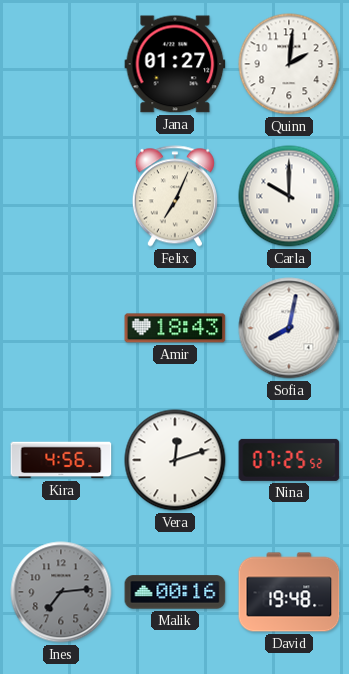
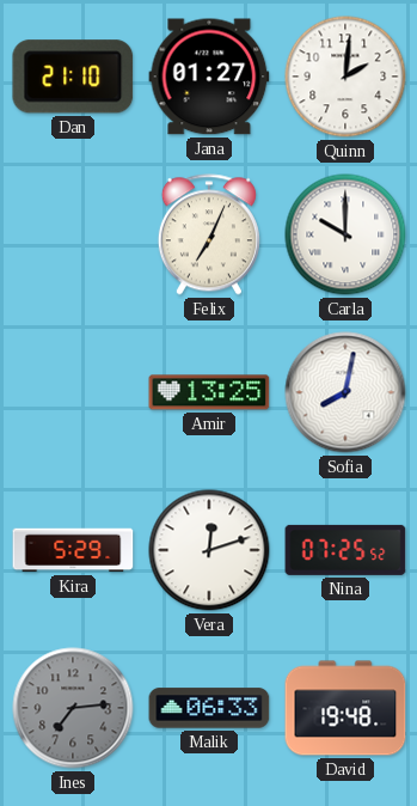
Dan: none -> 21:10
Amir: 18:43 -> 13:25
Kira: 4:56 -> 5:29
Malik: 00:16 -> 06:33
